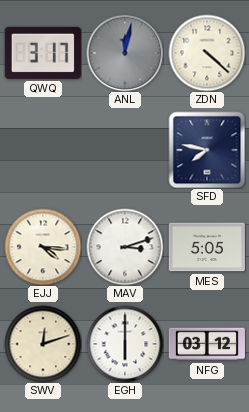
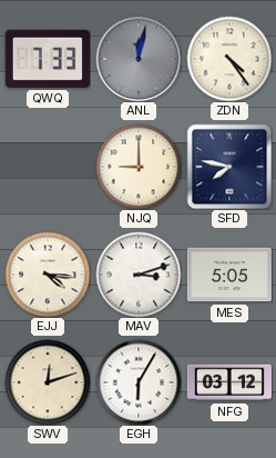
QWQ: 3:17 -> 7:33
ZDN: 4:22 -> 4:24
NJQ: none -> 9:00
EGH: 6:00 -> 6:05
